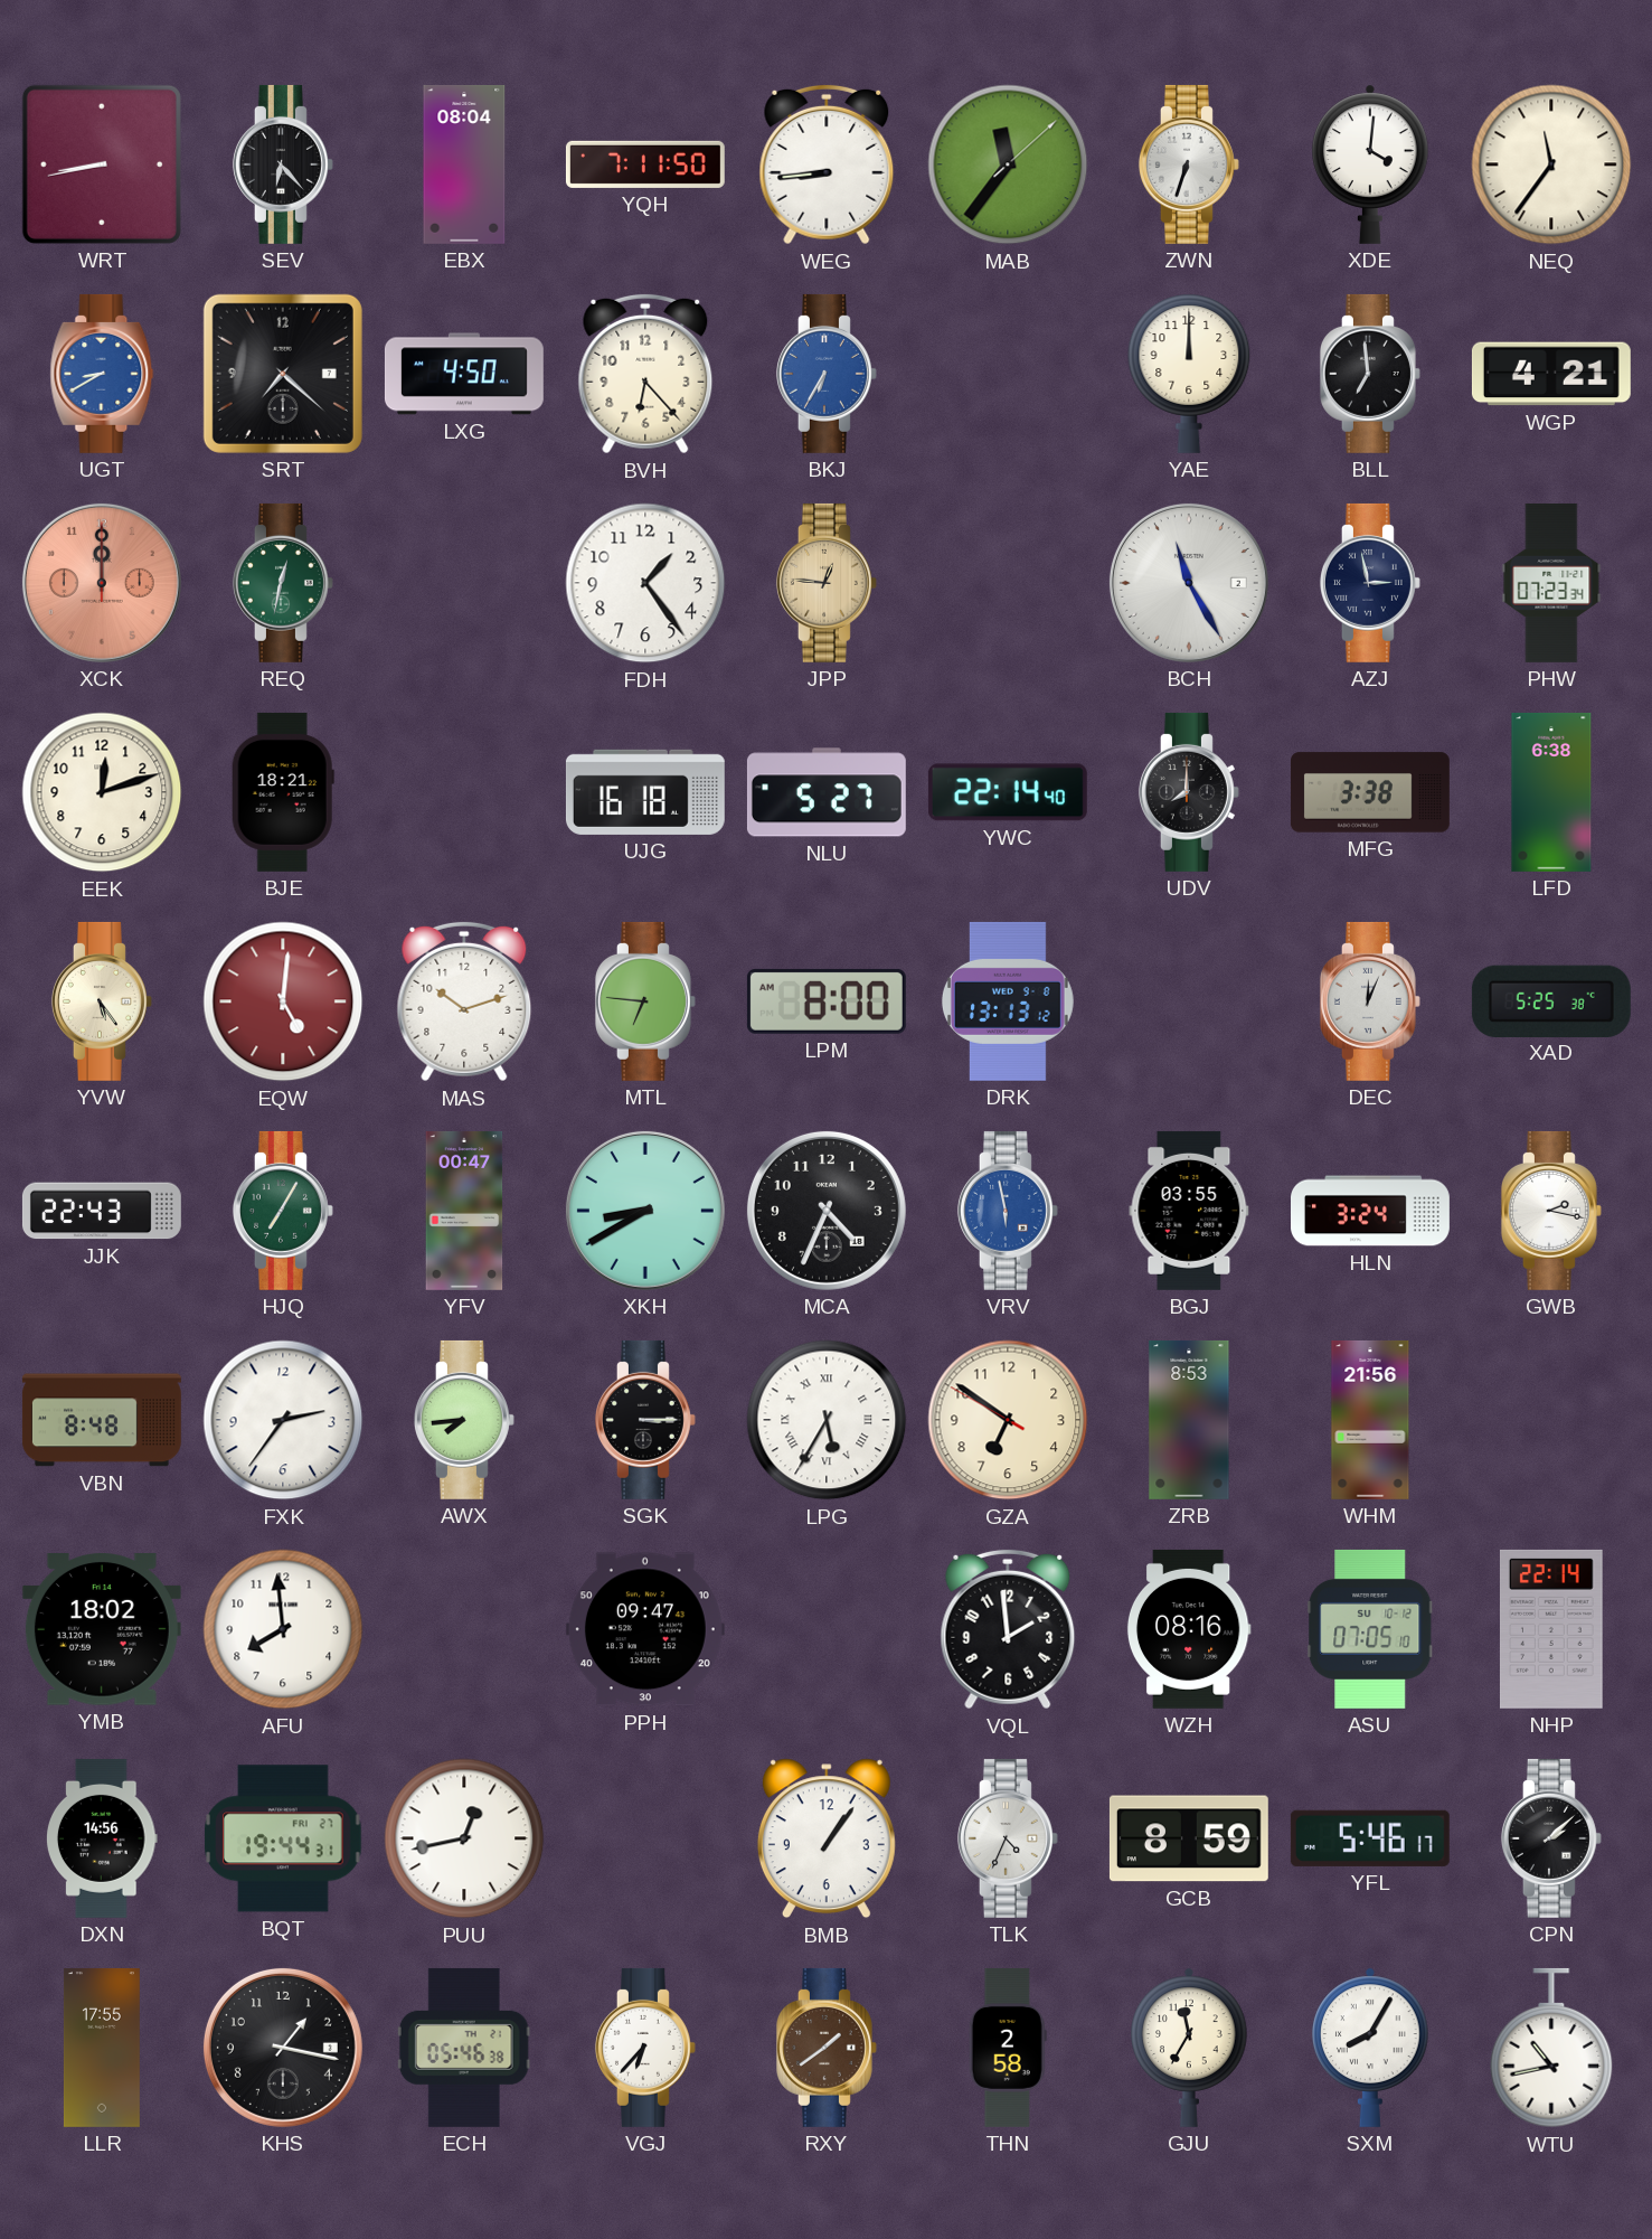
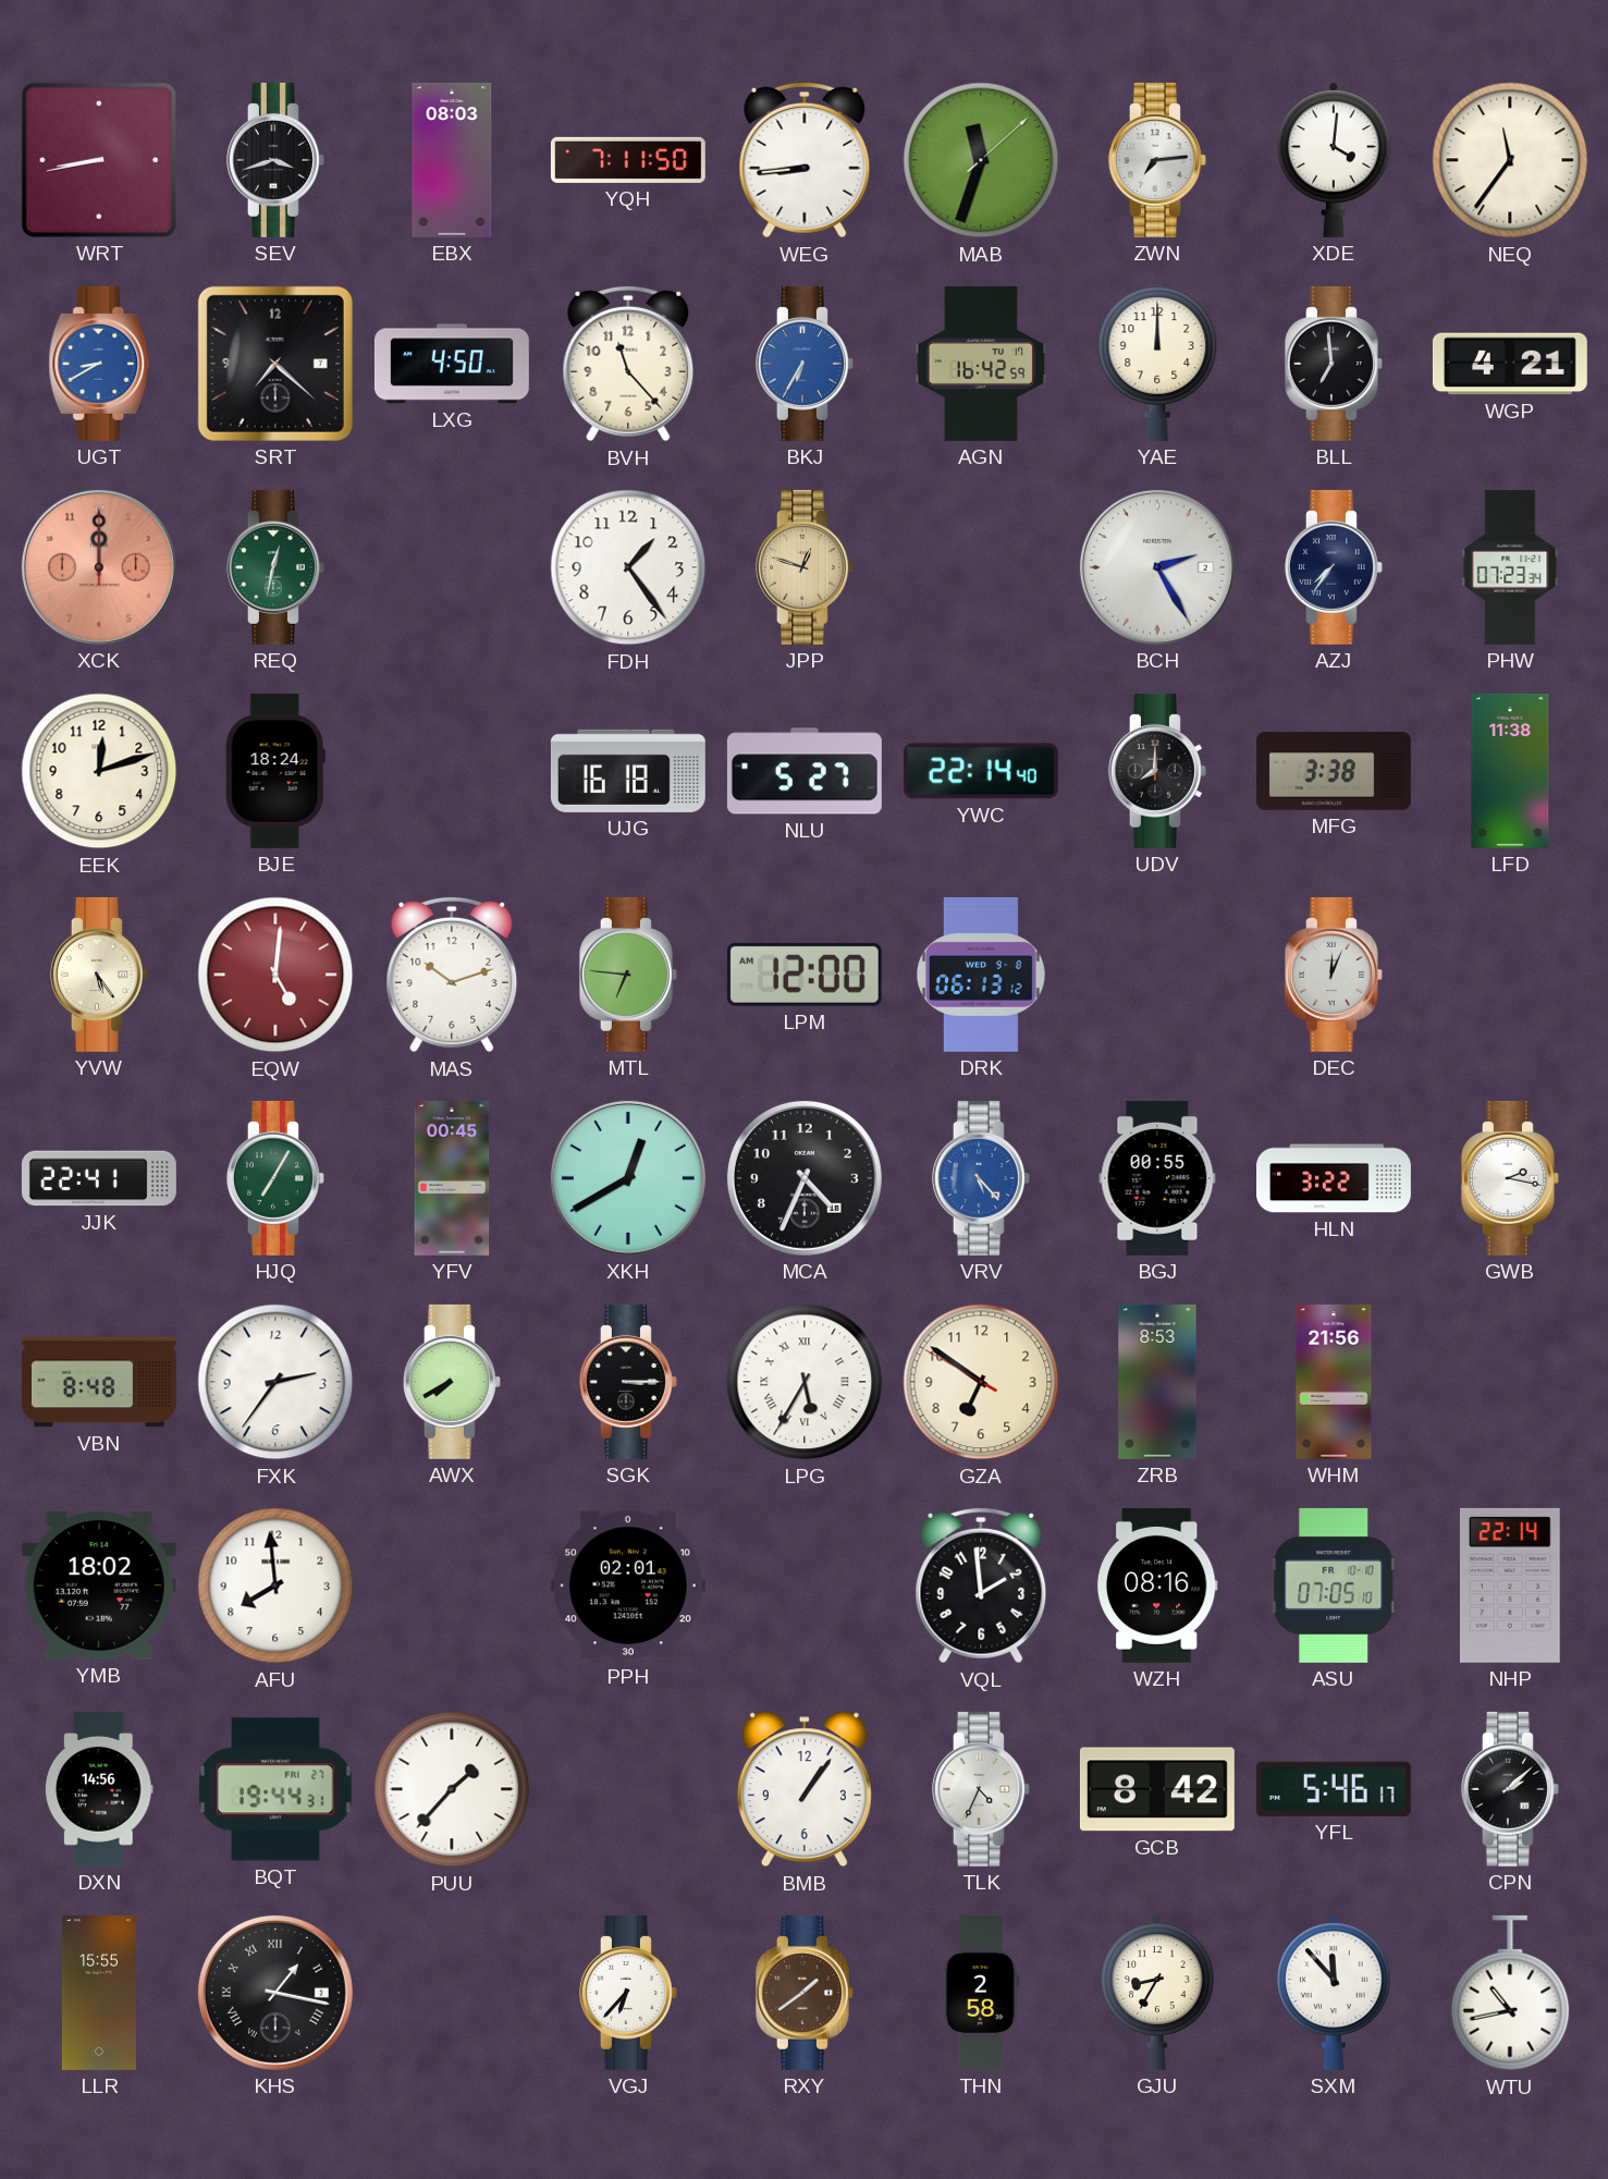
SEV: 6:23 -> 3:42
EBX: 08:04 -> 08:03
MAB: 11:36 -> 11:33
ZWN: 6:33 -> 7:14
BVH: 6:23 -> 11:23
AGN: none -> 16:42
JPP: 12:46 -> 12:48
BCH: 11:25 -> 2:25
AZJ: 2:58 -> 7:36
BJE: 18:21 -> 18:24
LFD: 6:38 -> 11:38
LPM: 8:00 -> 12:00
DRK: 13:13 -> 06:13
XAD: 5:25 -> none
JJK: 22:43 -> 22:41
YFV: 00:47 -> 00:45
XKH: 8:40 -> 12:40
VRV: 5:58 -> 5:23
BGJ: 03:55 -> 00:55
HLN: 3:24 -> 3:22
AWX: 7:44 -> 7:40
PPH: 09:47 -> 02:01
ASU date: SU 10-12 -> FR 10-10
PUU: 12:43 -> 1:37
GCB: 8:59 -> 8:42
LLR: 17:55 -> 15:55
KHS numerals: Arabic -> Roman
ECH: 05:46 -> none
GJU: 11:35 -> 8:35
SXM: 8:05 -> 11:53
